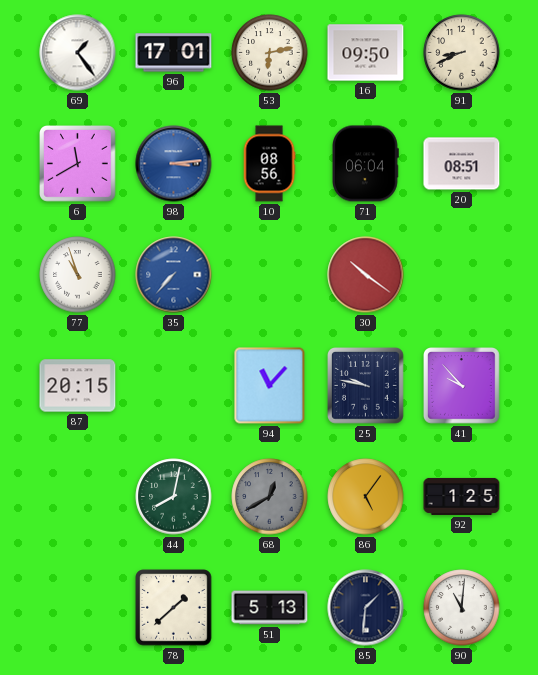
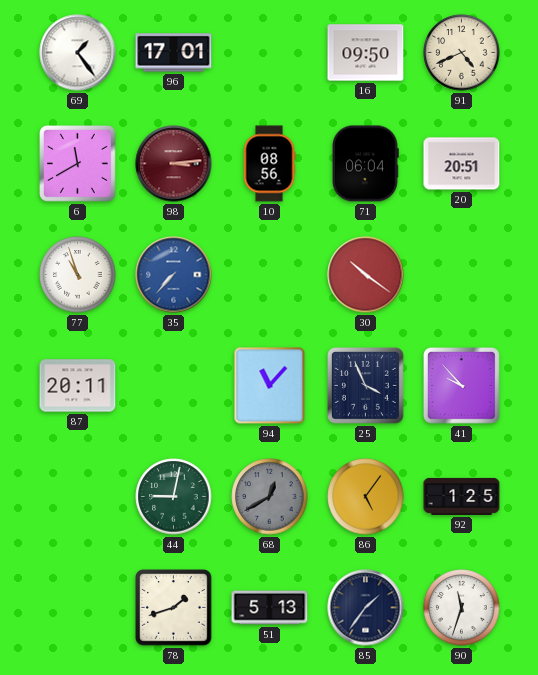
53: 6:13 -> none
91: 8:41 -> 4:41
98 dial: blue -> burgundy
20: 08:51 -> 20:51
87: 20:15 -> 20:11
25: 9:47 -> 3:56
44: 8:02 -> 9:02
78: 1:38 -> 1:42
85: 1:31 -> 1:36
90: 11:01 -> 11:33
